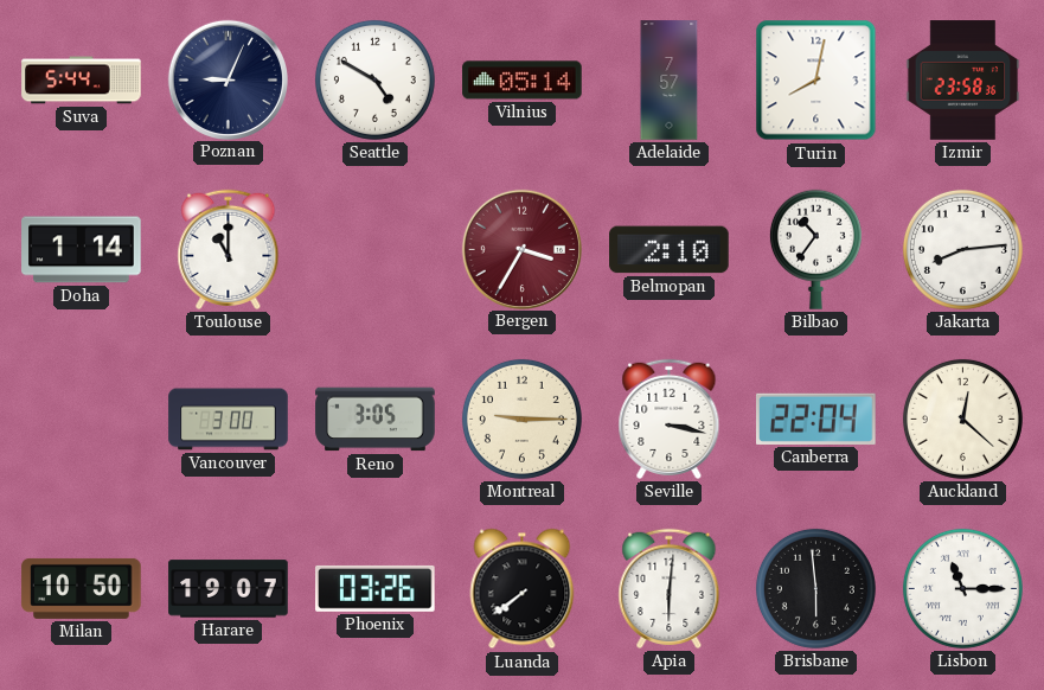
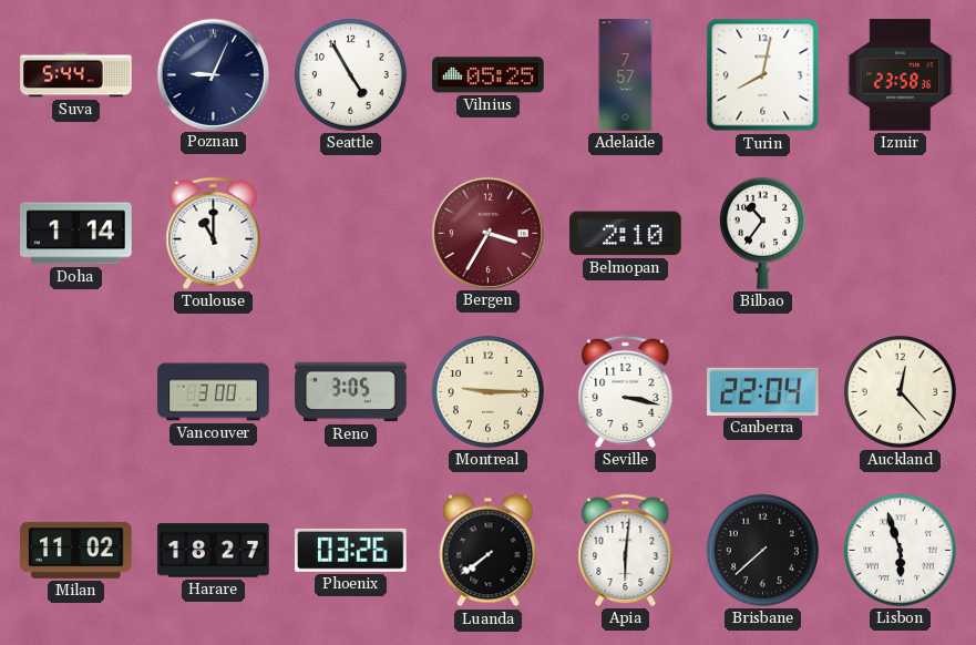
Seattle: 4:50 -> 4:55
Vilnius: 05:14 -> 05:25
Jakarta: 8:14 -> none
Auckland: 12:22 -> 12:23
Milan: 10:50 -> 11:02
Harare: 19:07 -> 18:27
Brisbane: 5:59 -> 7:38
Lisbon: 11:15 -> 5:57
